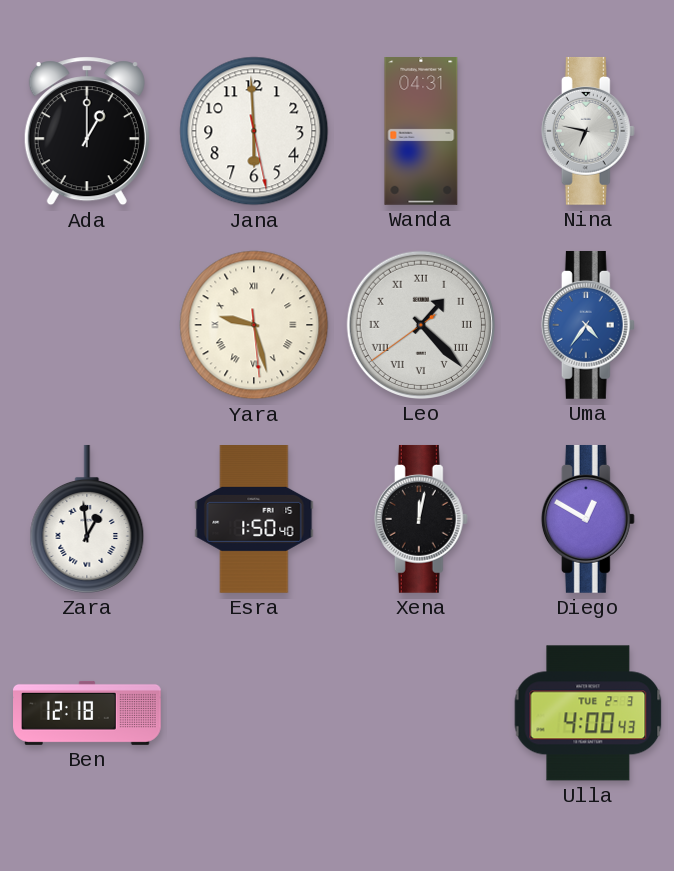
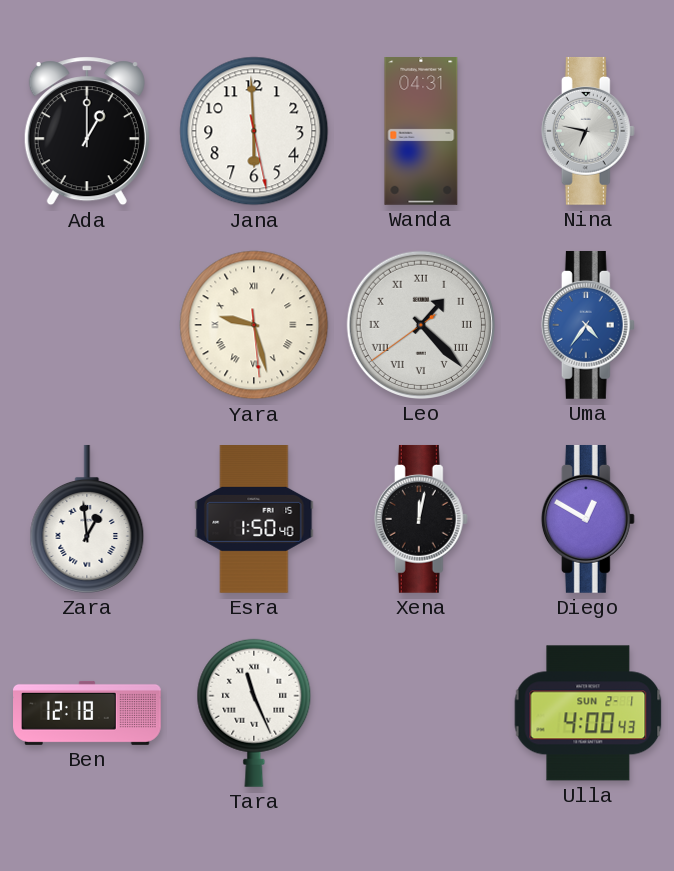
Tara: none -> 11:26
Ulla date: TUE 2-3 -> SUN 2-1
